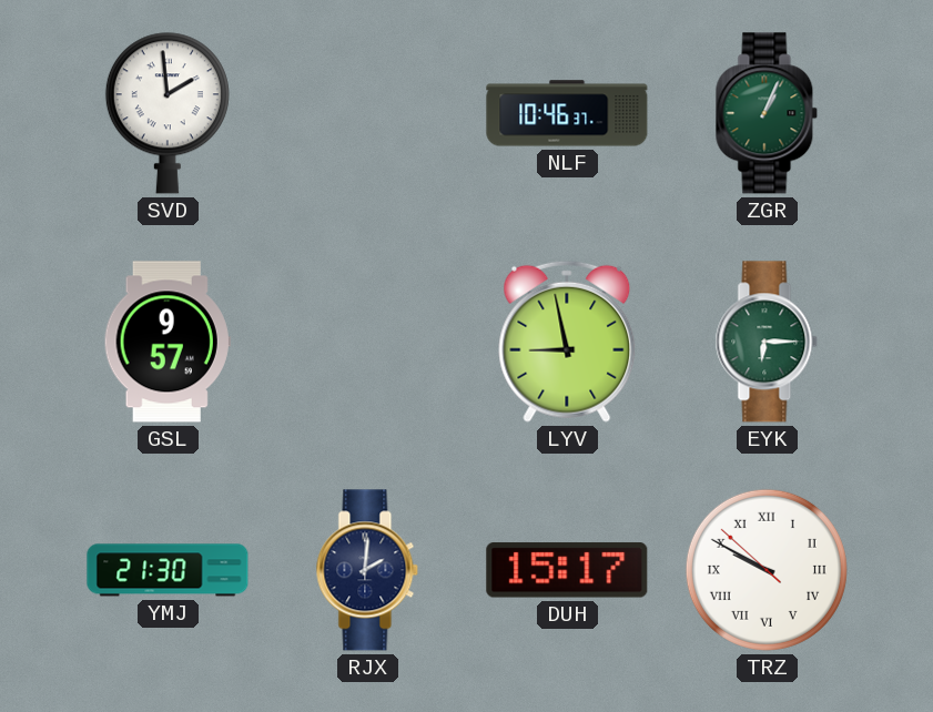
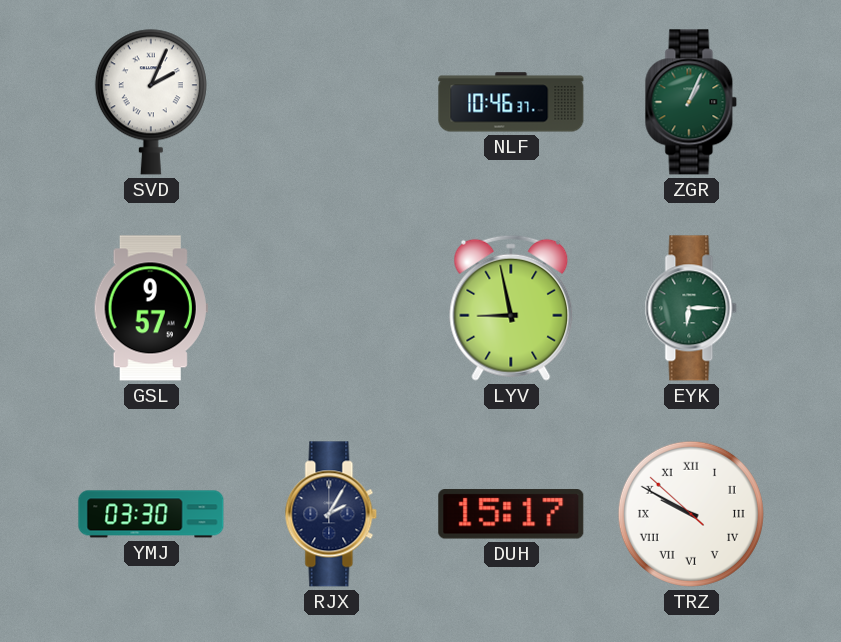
SVD: 1:59 -> 2:04
YMJ: 21:30 -> 03:30
RJX: 2:01 -> 2:05
